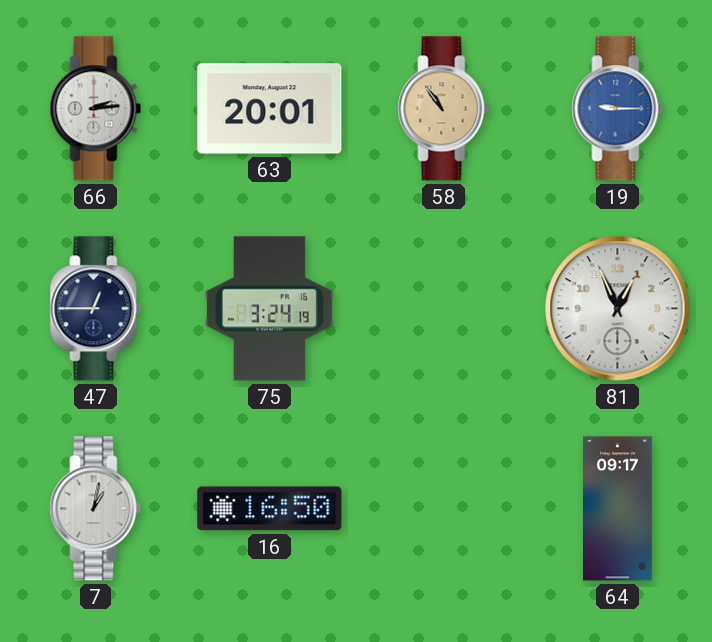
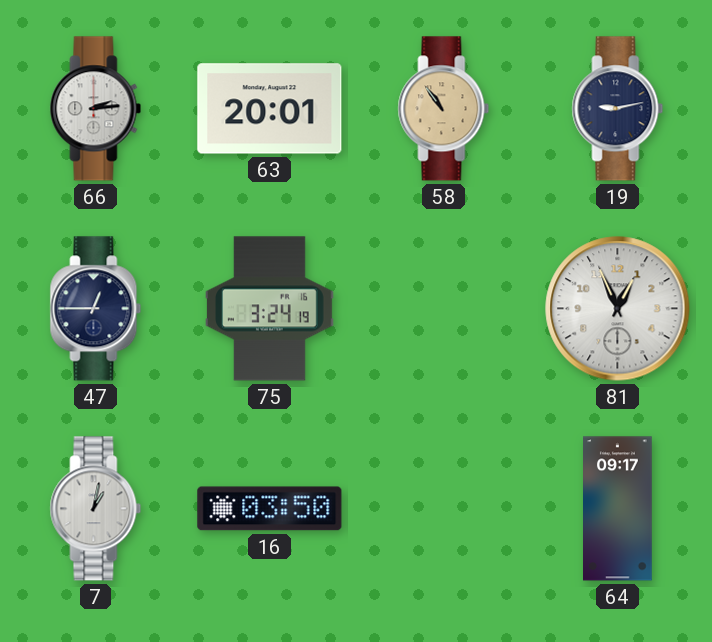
19: 9:15 -> 9:13
19 dial: blue -> navy
16: 16:50 -> 03:50
